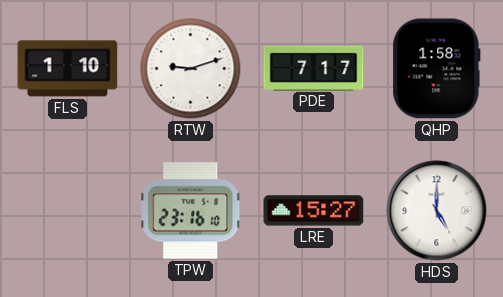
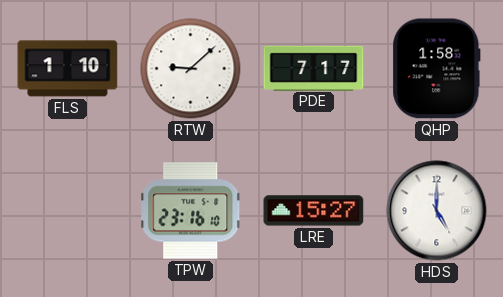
RTW: 9:12 -> 9:08
